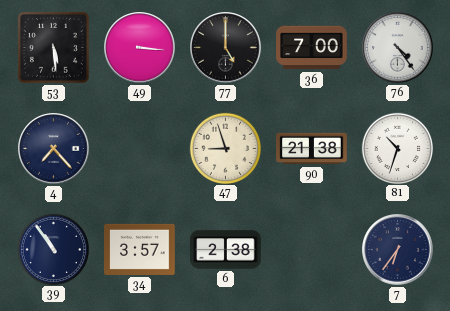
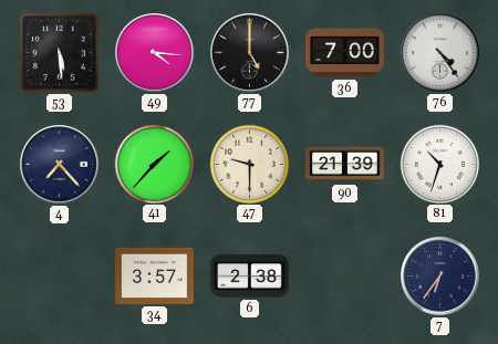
49: 3:16 -> 4:16
41: none -> 1:37
47: 8:57 -> 9:30
90: 21:38 -> 21:39
39: 10:54 -> none
